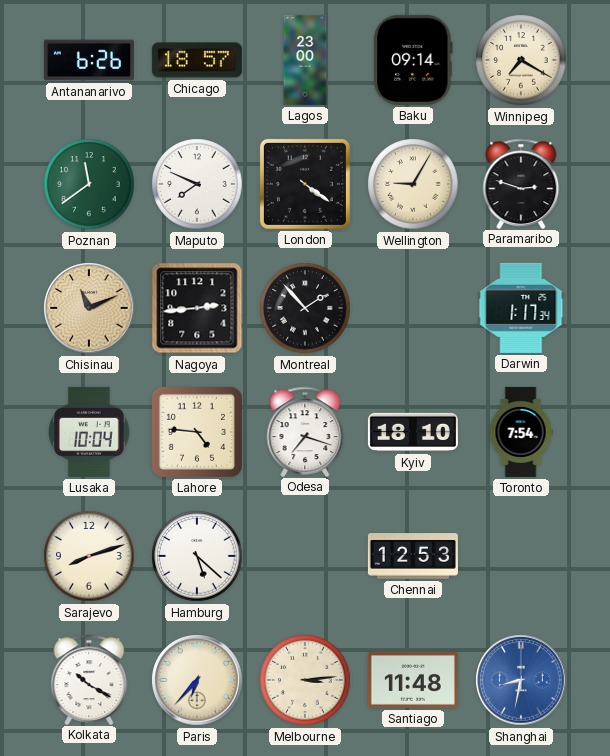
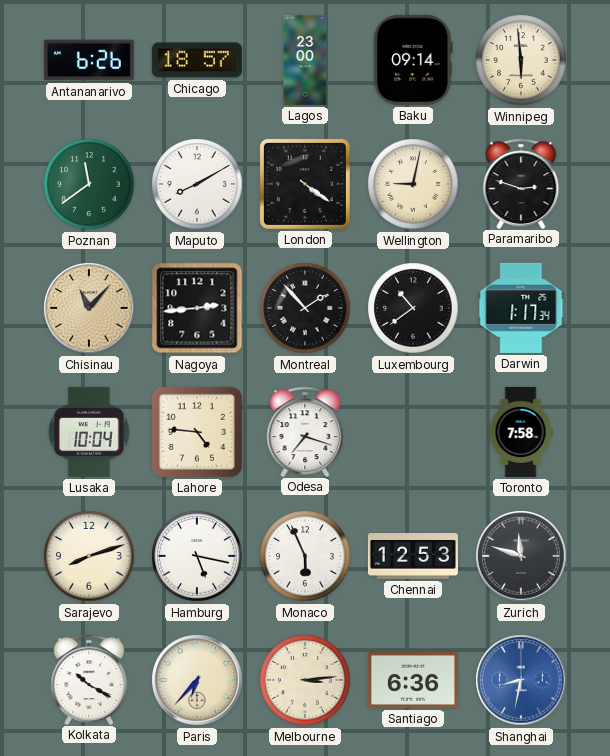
Winnipeg: 7:20 -> 5:59
Maputo: 7:49 -> 8:10
Wellington: 9:05 -> 9:02
Chisinau: 11:11 -> 11:07
Luxembourg: none -> 10:39
Kyiv: 18:10 -> none
Toronto: 7:54 -> 7:58
Hamburg: 5:22 -> 5:17
Monaco: none -> 5:56
Zurich: none -> 11:48
Santiago: 11:48 -> 6:36
